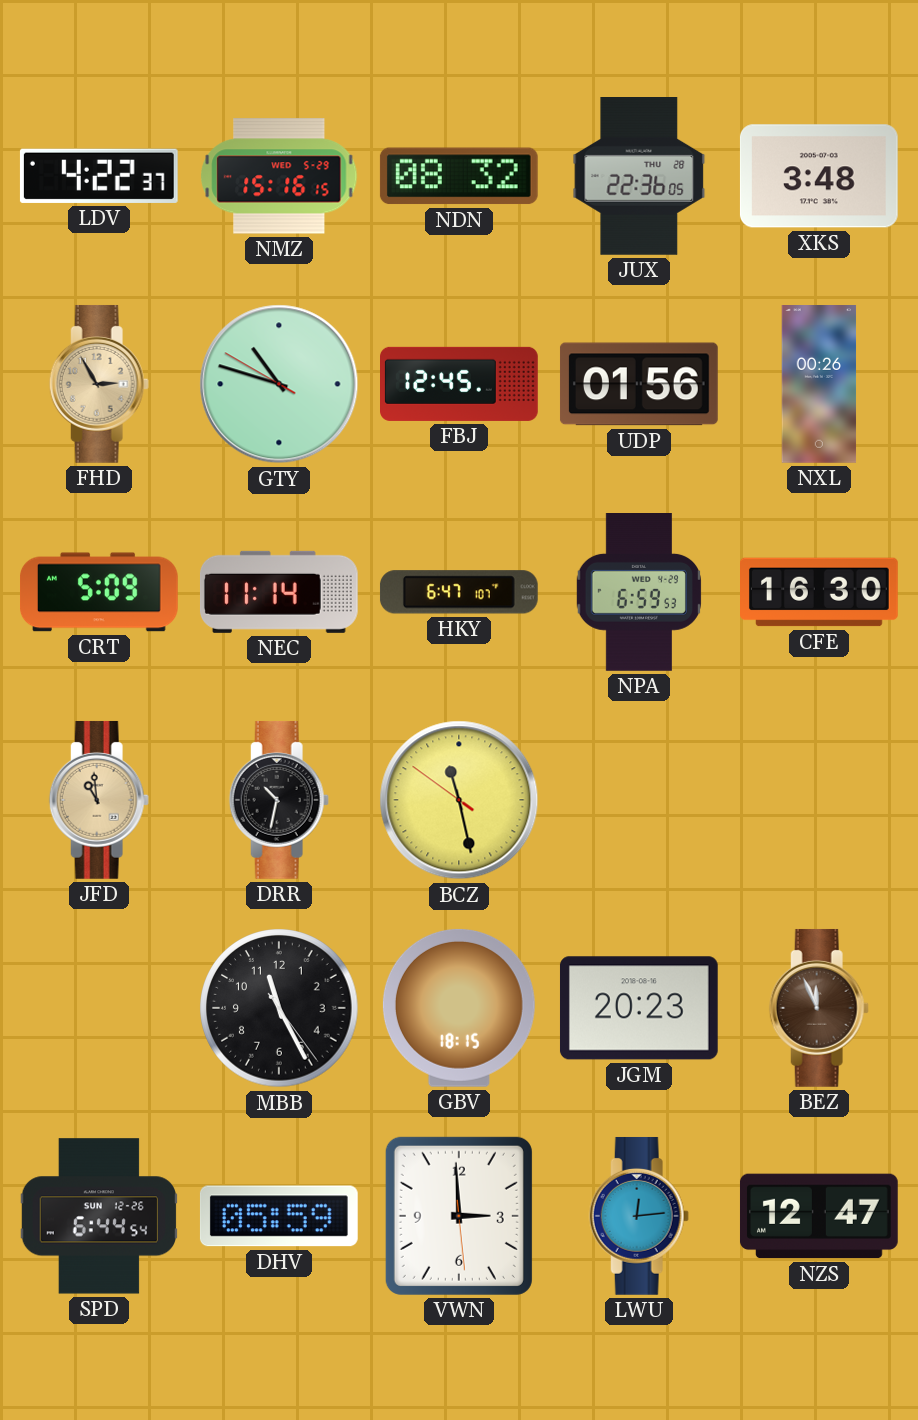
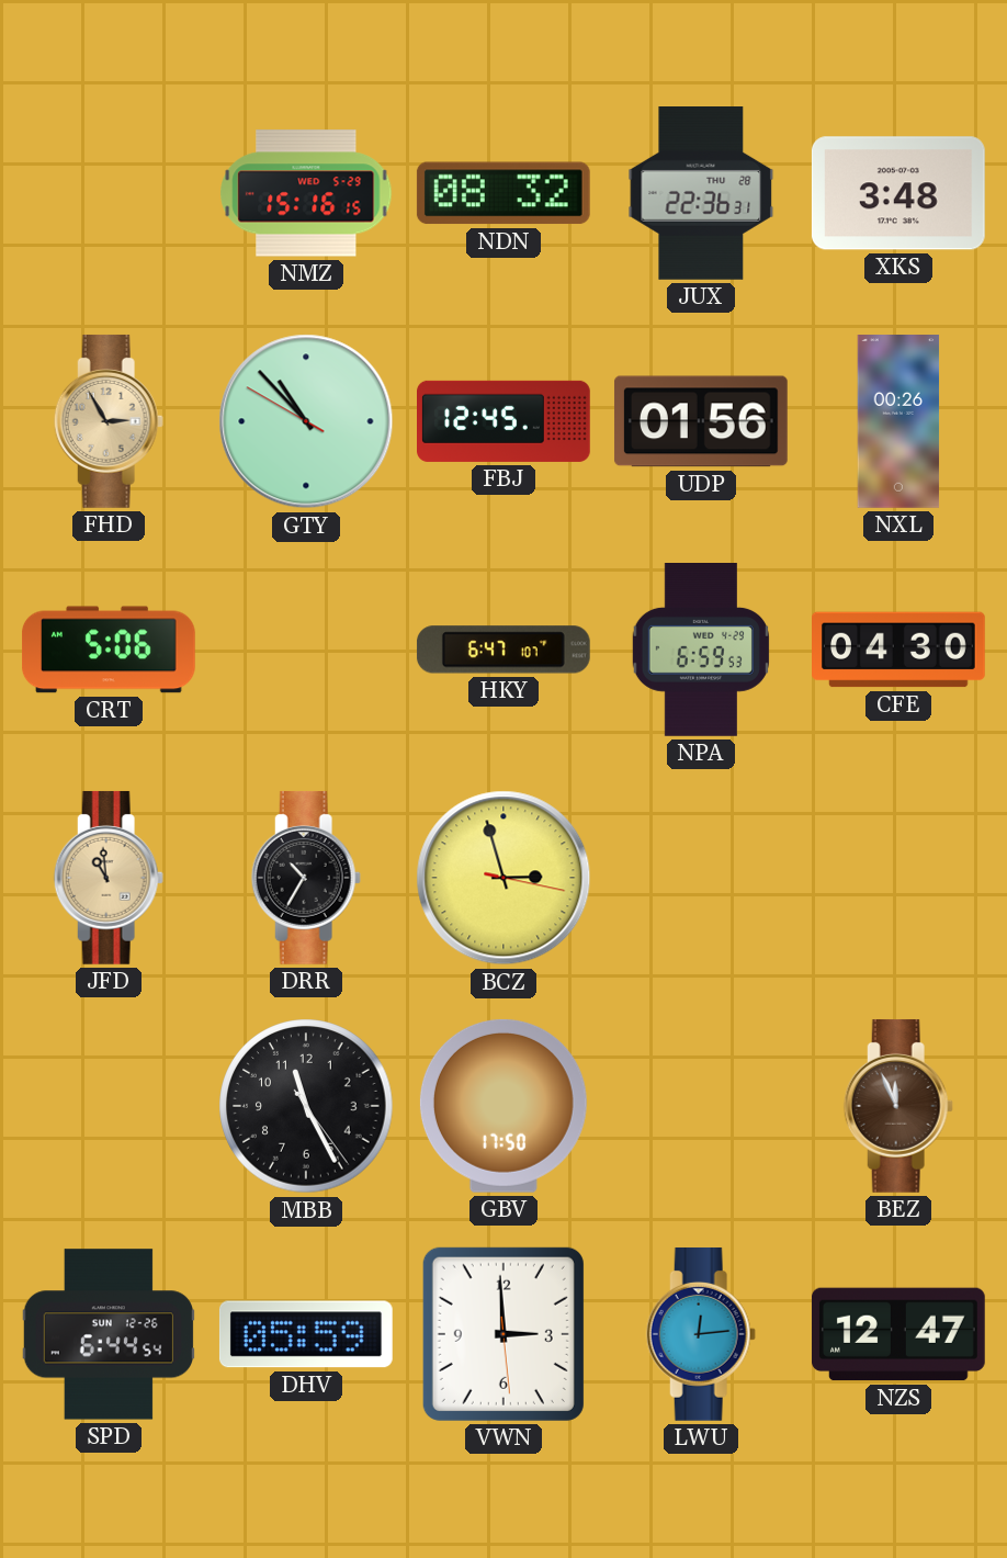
LDV: 4:22 -> none
JUX: 22:36:05 -> 22:36:31
GTY: 10:47 -> 10:52
CRT: 5:09 -> 5:06
NEC: 11:14 -> none
CFE: 16:30 -> 04:30
DRR: 10:32 -> 10:35
BCZ: 11:27 -> 2:57
GBV: 18:15 -> 17:50
JGM: 20:23 -> none
